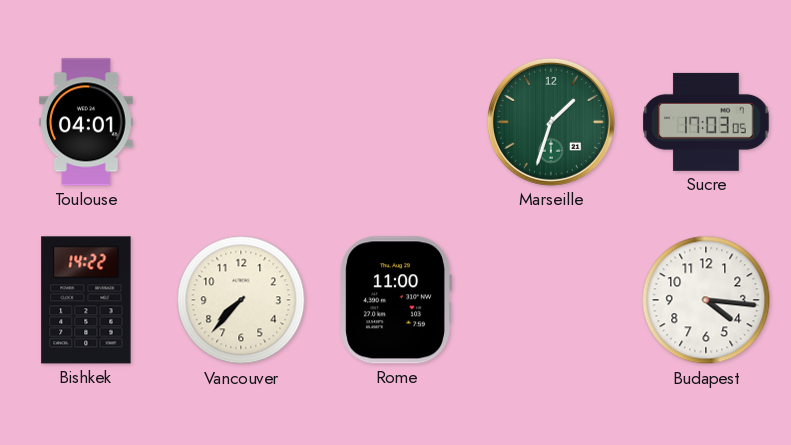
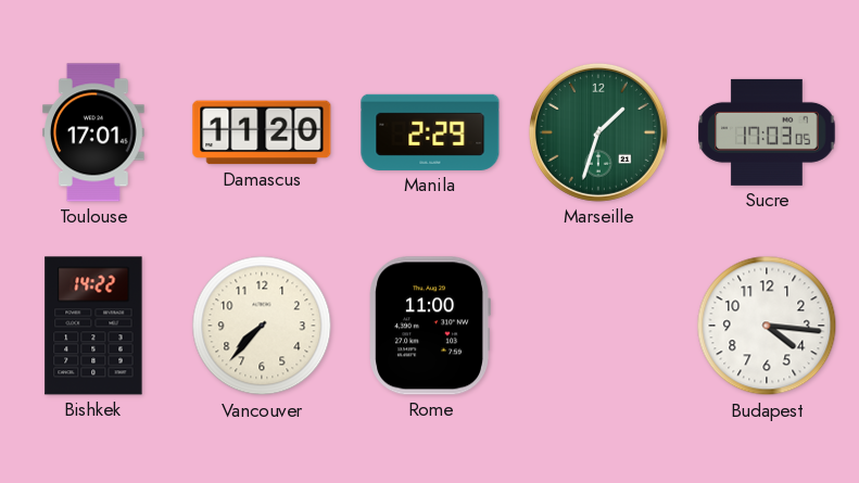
Toulouse: 04:01 -> 17:01
Damascus: none -> 11:20
Manila: none -> 2:29
